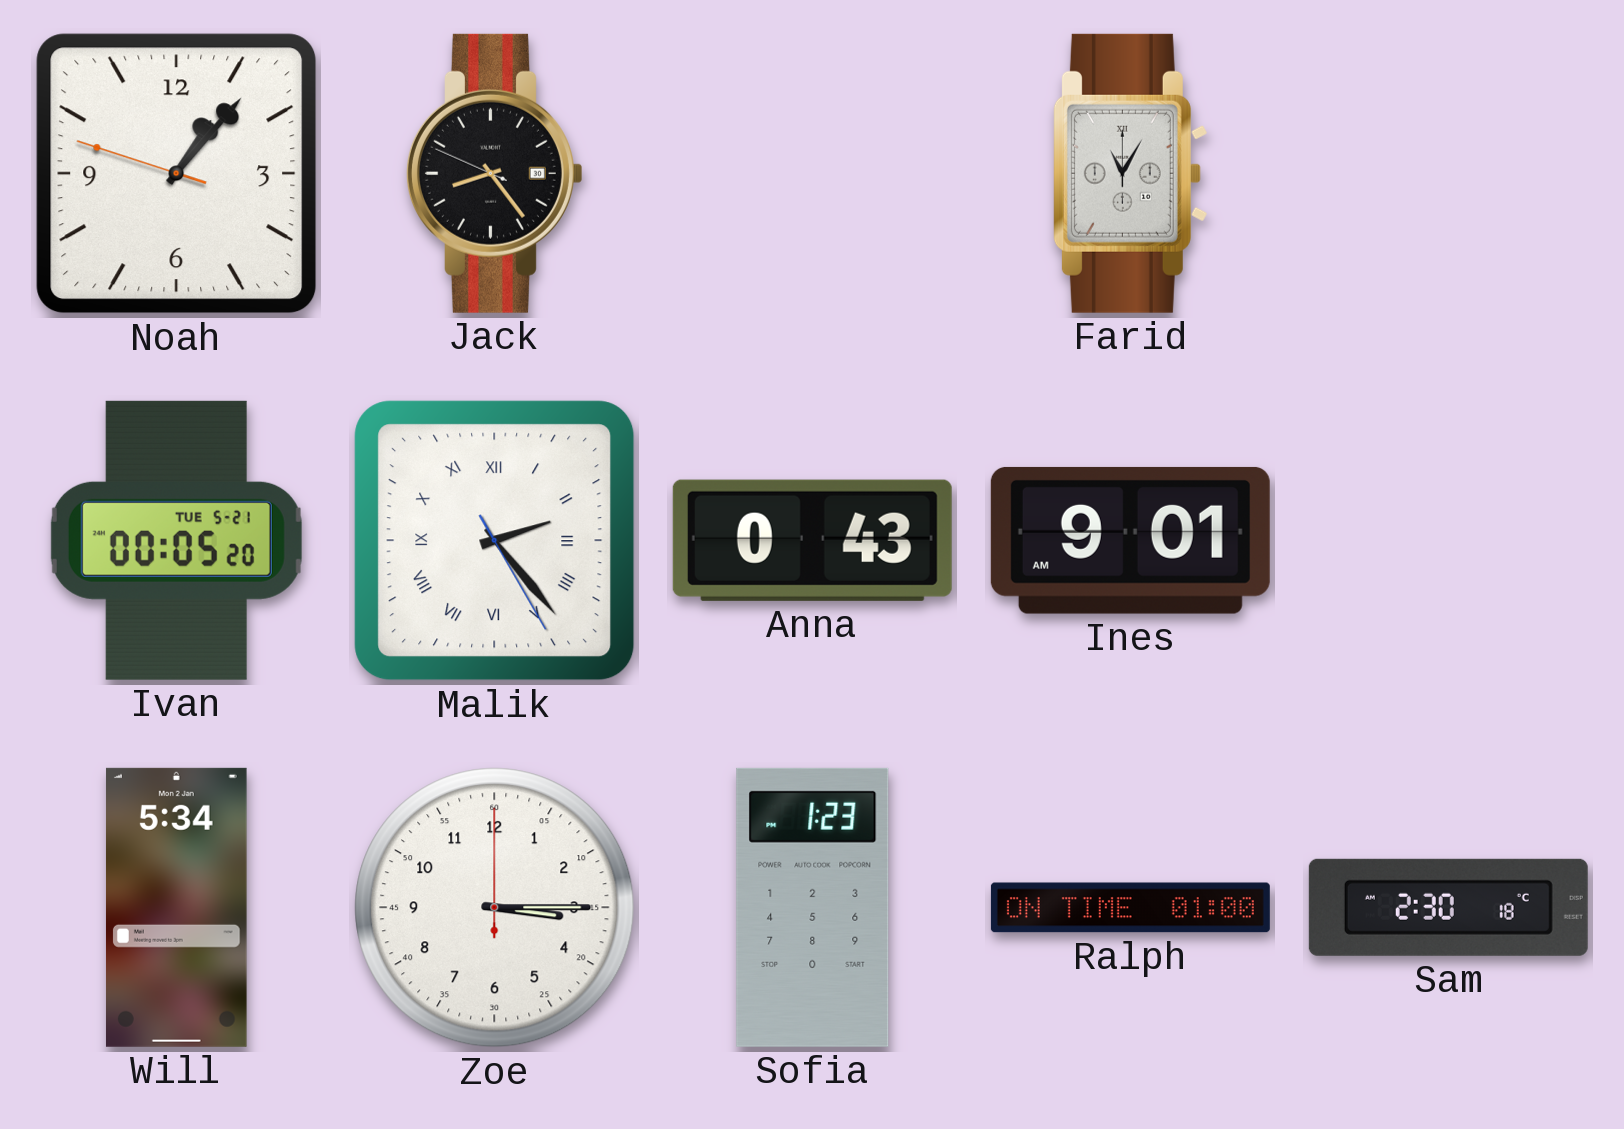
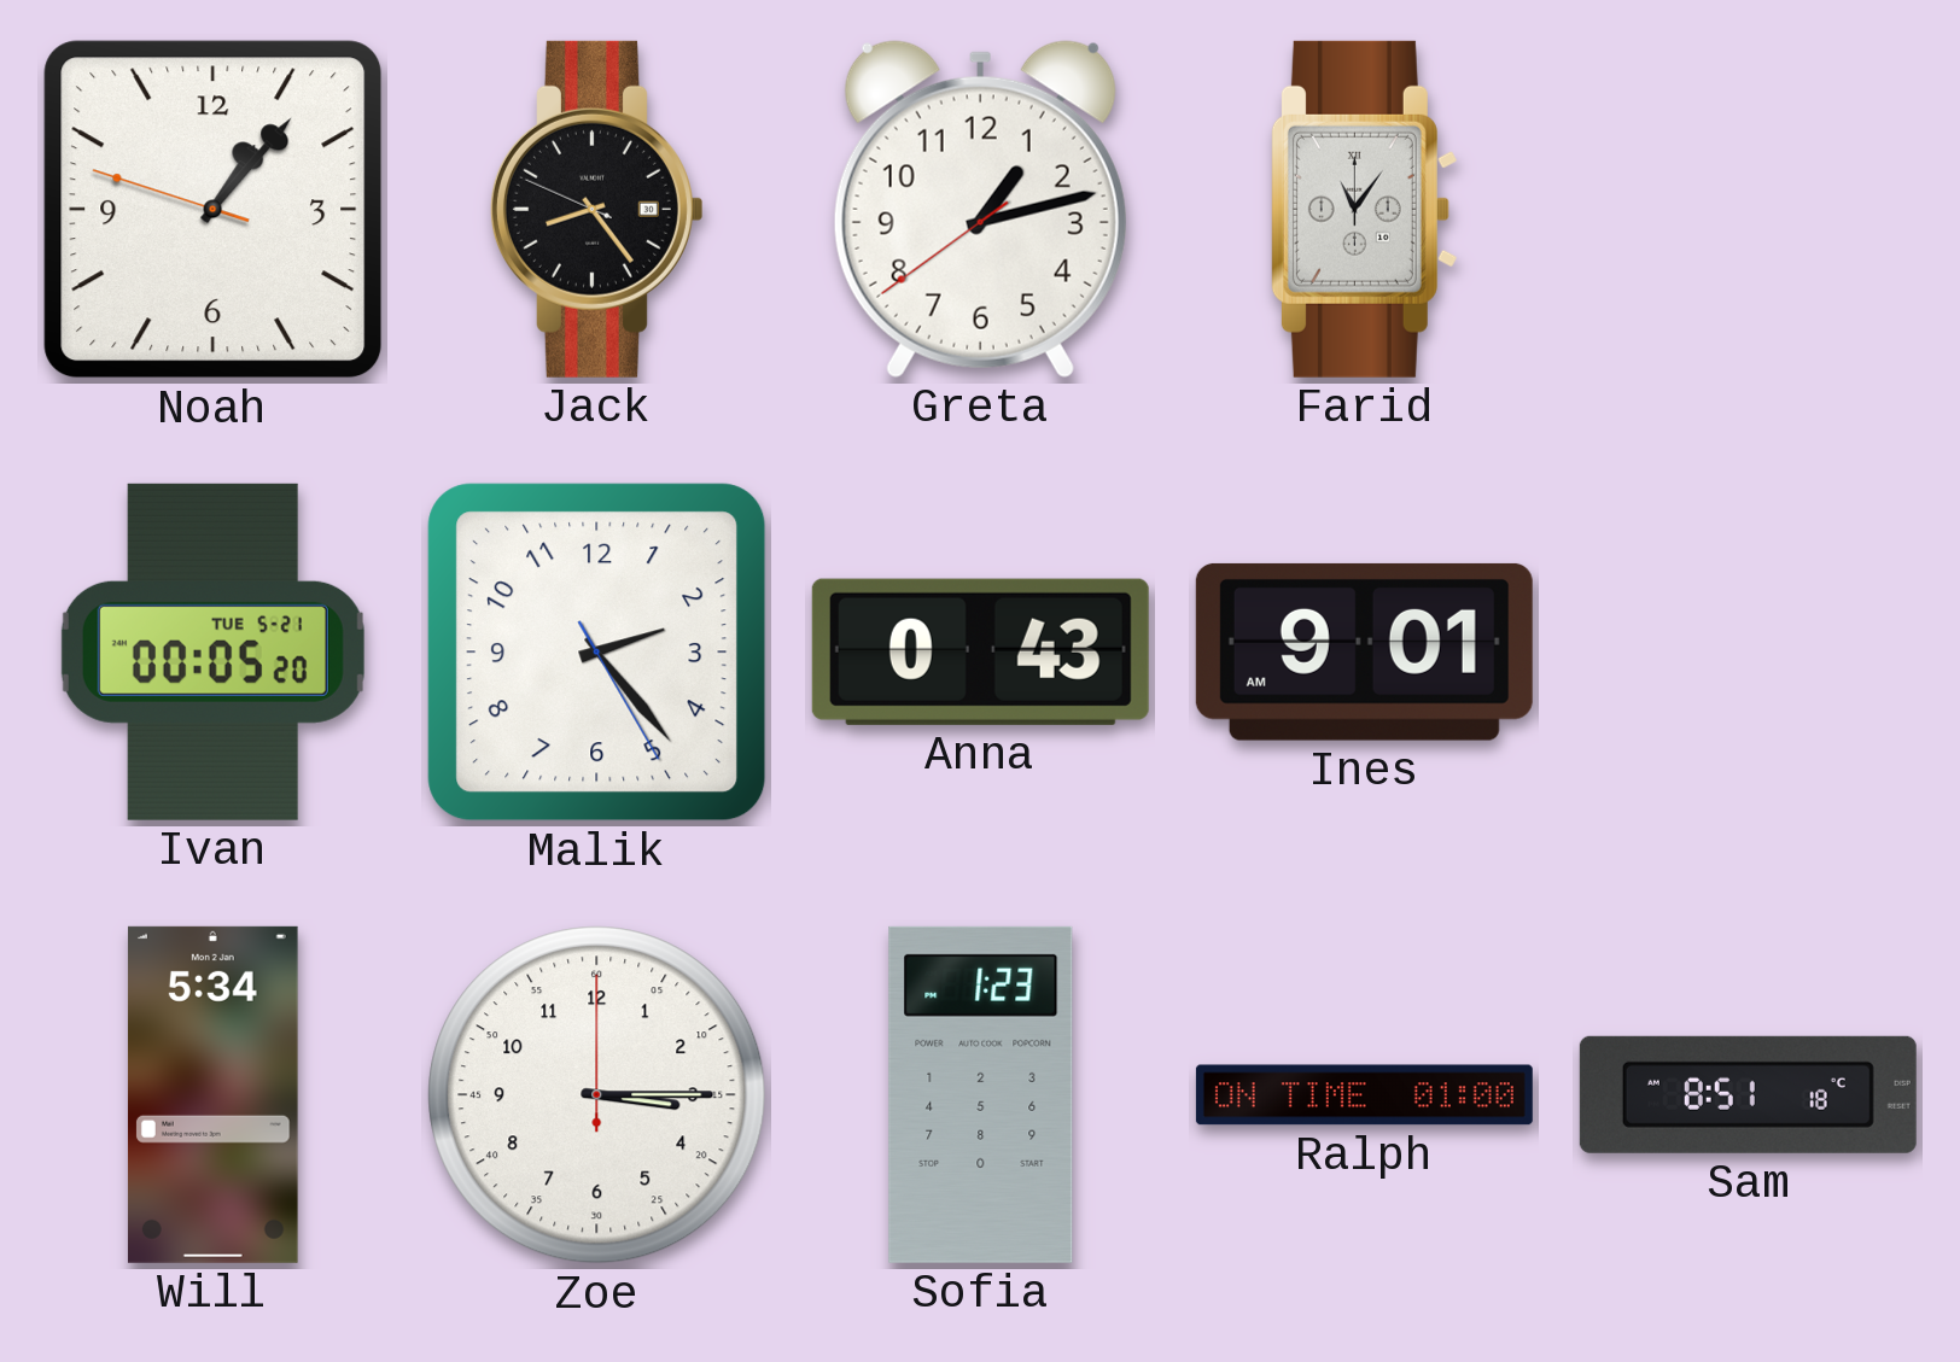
Greta: none -> 1:12
Farid: 11:05 -> 11:06
Malik numerals: Roman -> Arabic
Sam: 2:30 -> 8:51
